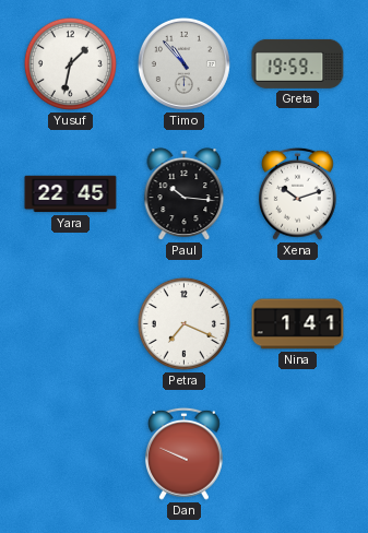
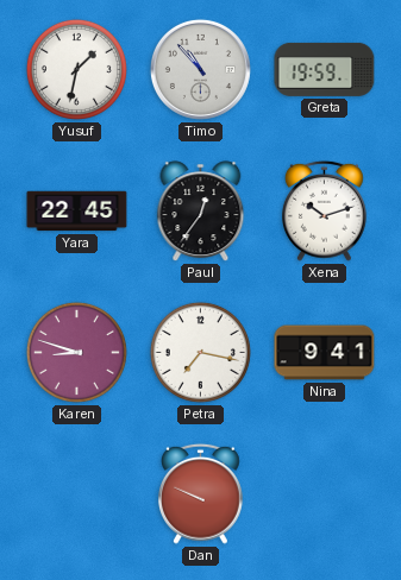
Paul: 10:16 -> 12:36
Karen: none -> 8:48
Petra: 7:19 -> 7:17
Nina: 1:41 -> 9:41
